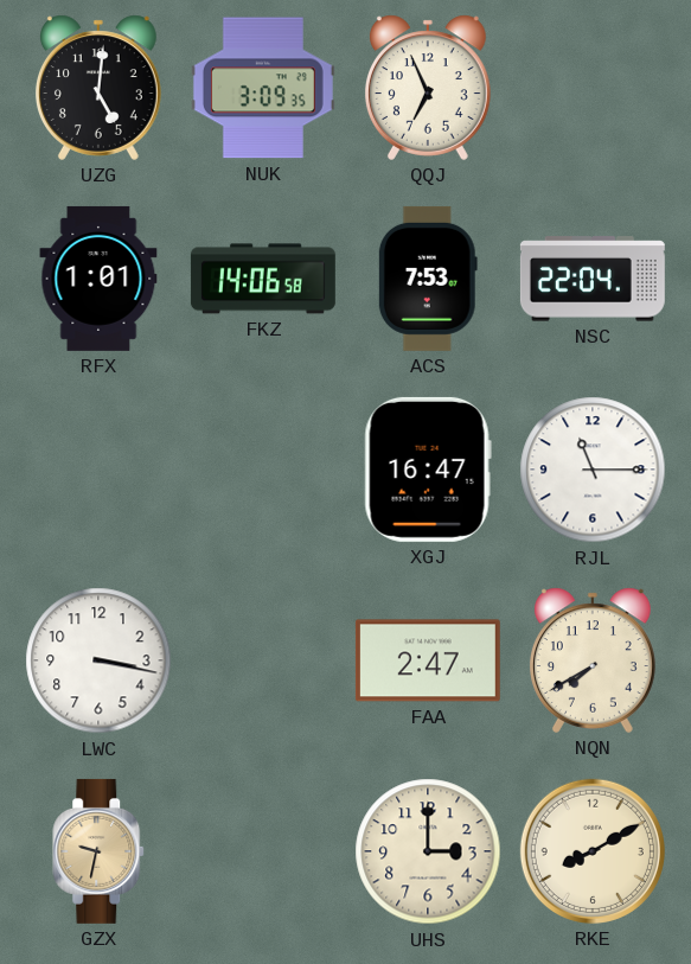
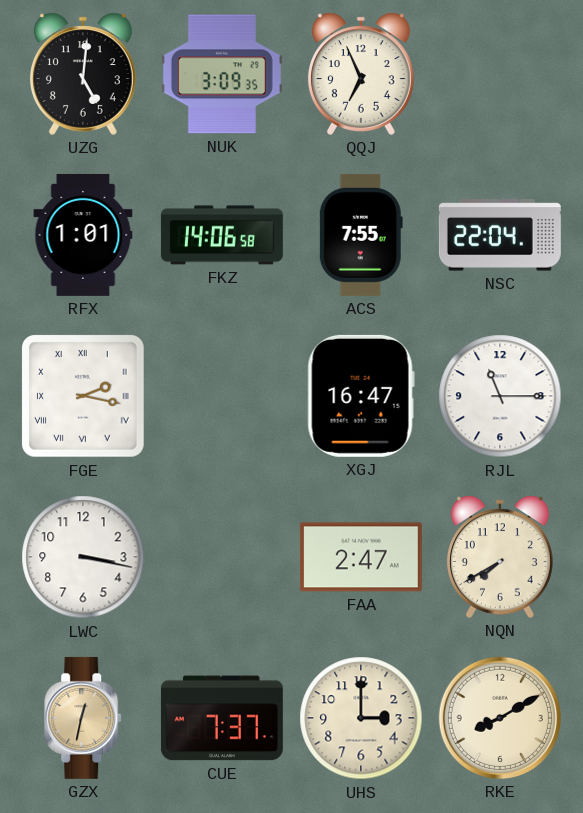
ACS: 7:53 -> 7:55
FGE: none -> 2:17
GZX: 9:32 -> 12:32
CUE: none -> 7:37
